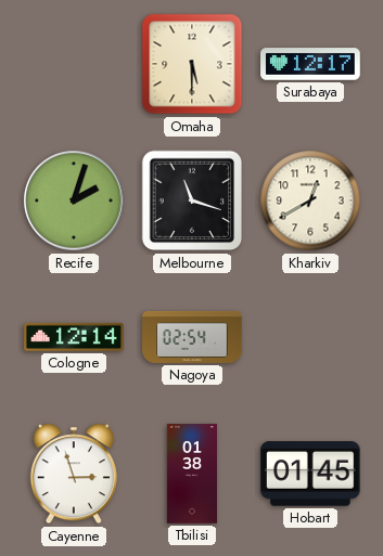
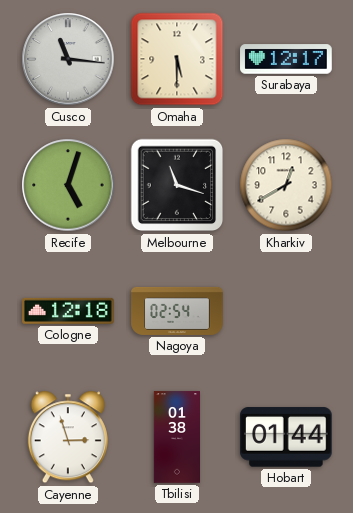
Cusco: none -> 11:16
Recife: 2:03 -> 5:03
Cologne: 12:14 -> 12:18
Hobart: 01:45 -> 01:44
